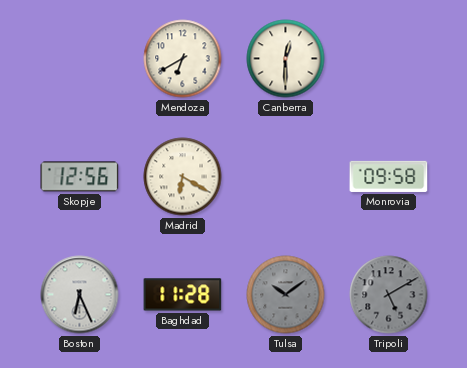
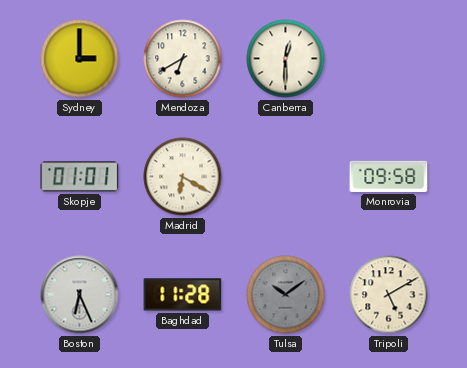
Sydney: none -> 3:00
Skopje: 12:56 -> 01:01
Tripoli dial: grey -> cream
